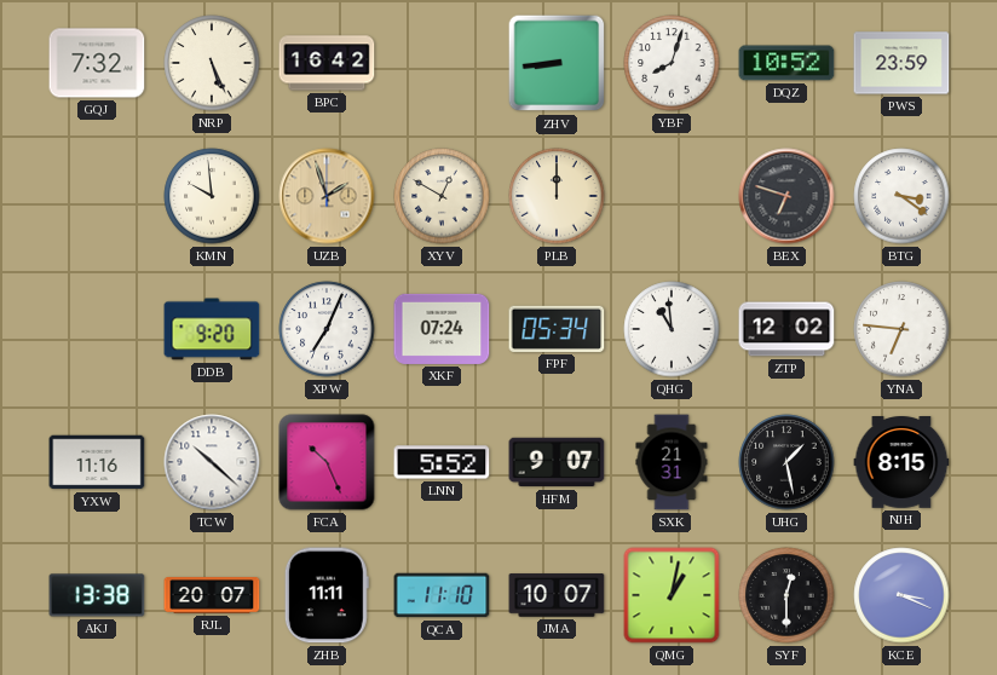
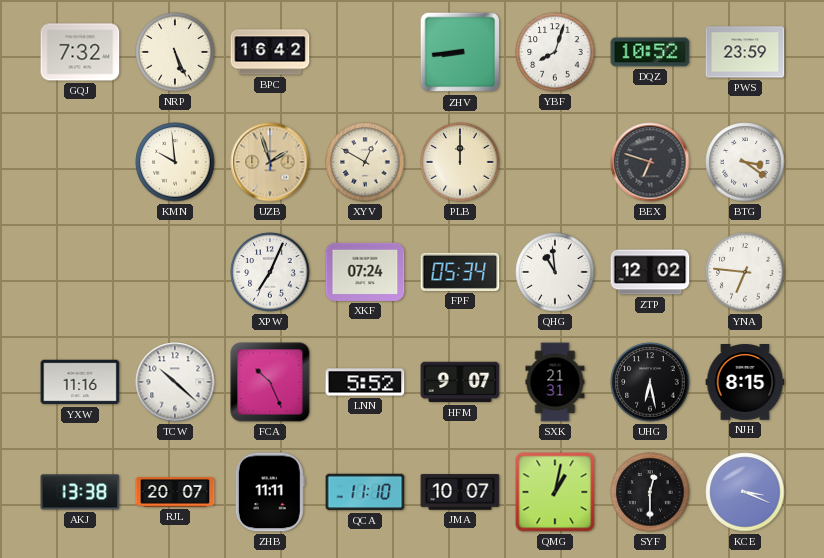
DDB: 9:20 -> none
UHG: 1:28 -> 6:28
